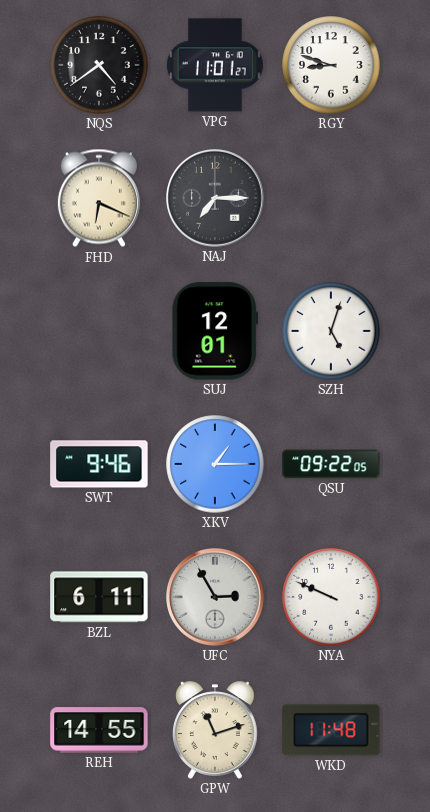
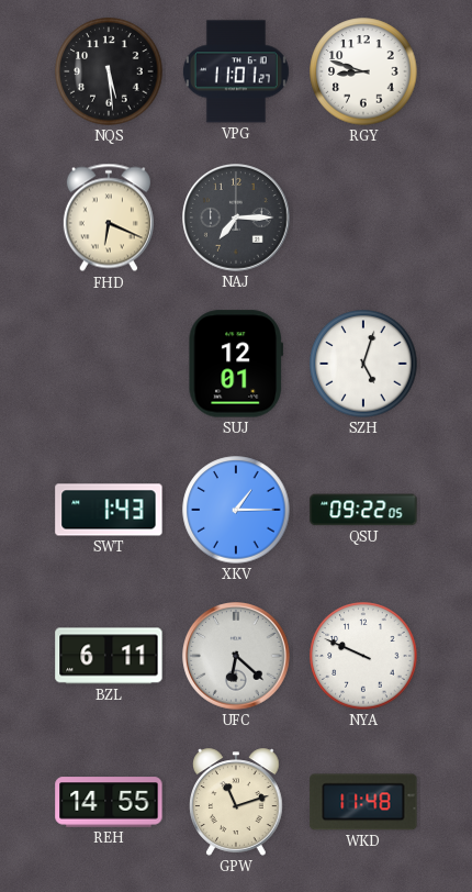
NQS: 4:39 -> 5:29
SWT: 9:46 -> 1:43
UFC: 2:55 -> 6:22
